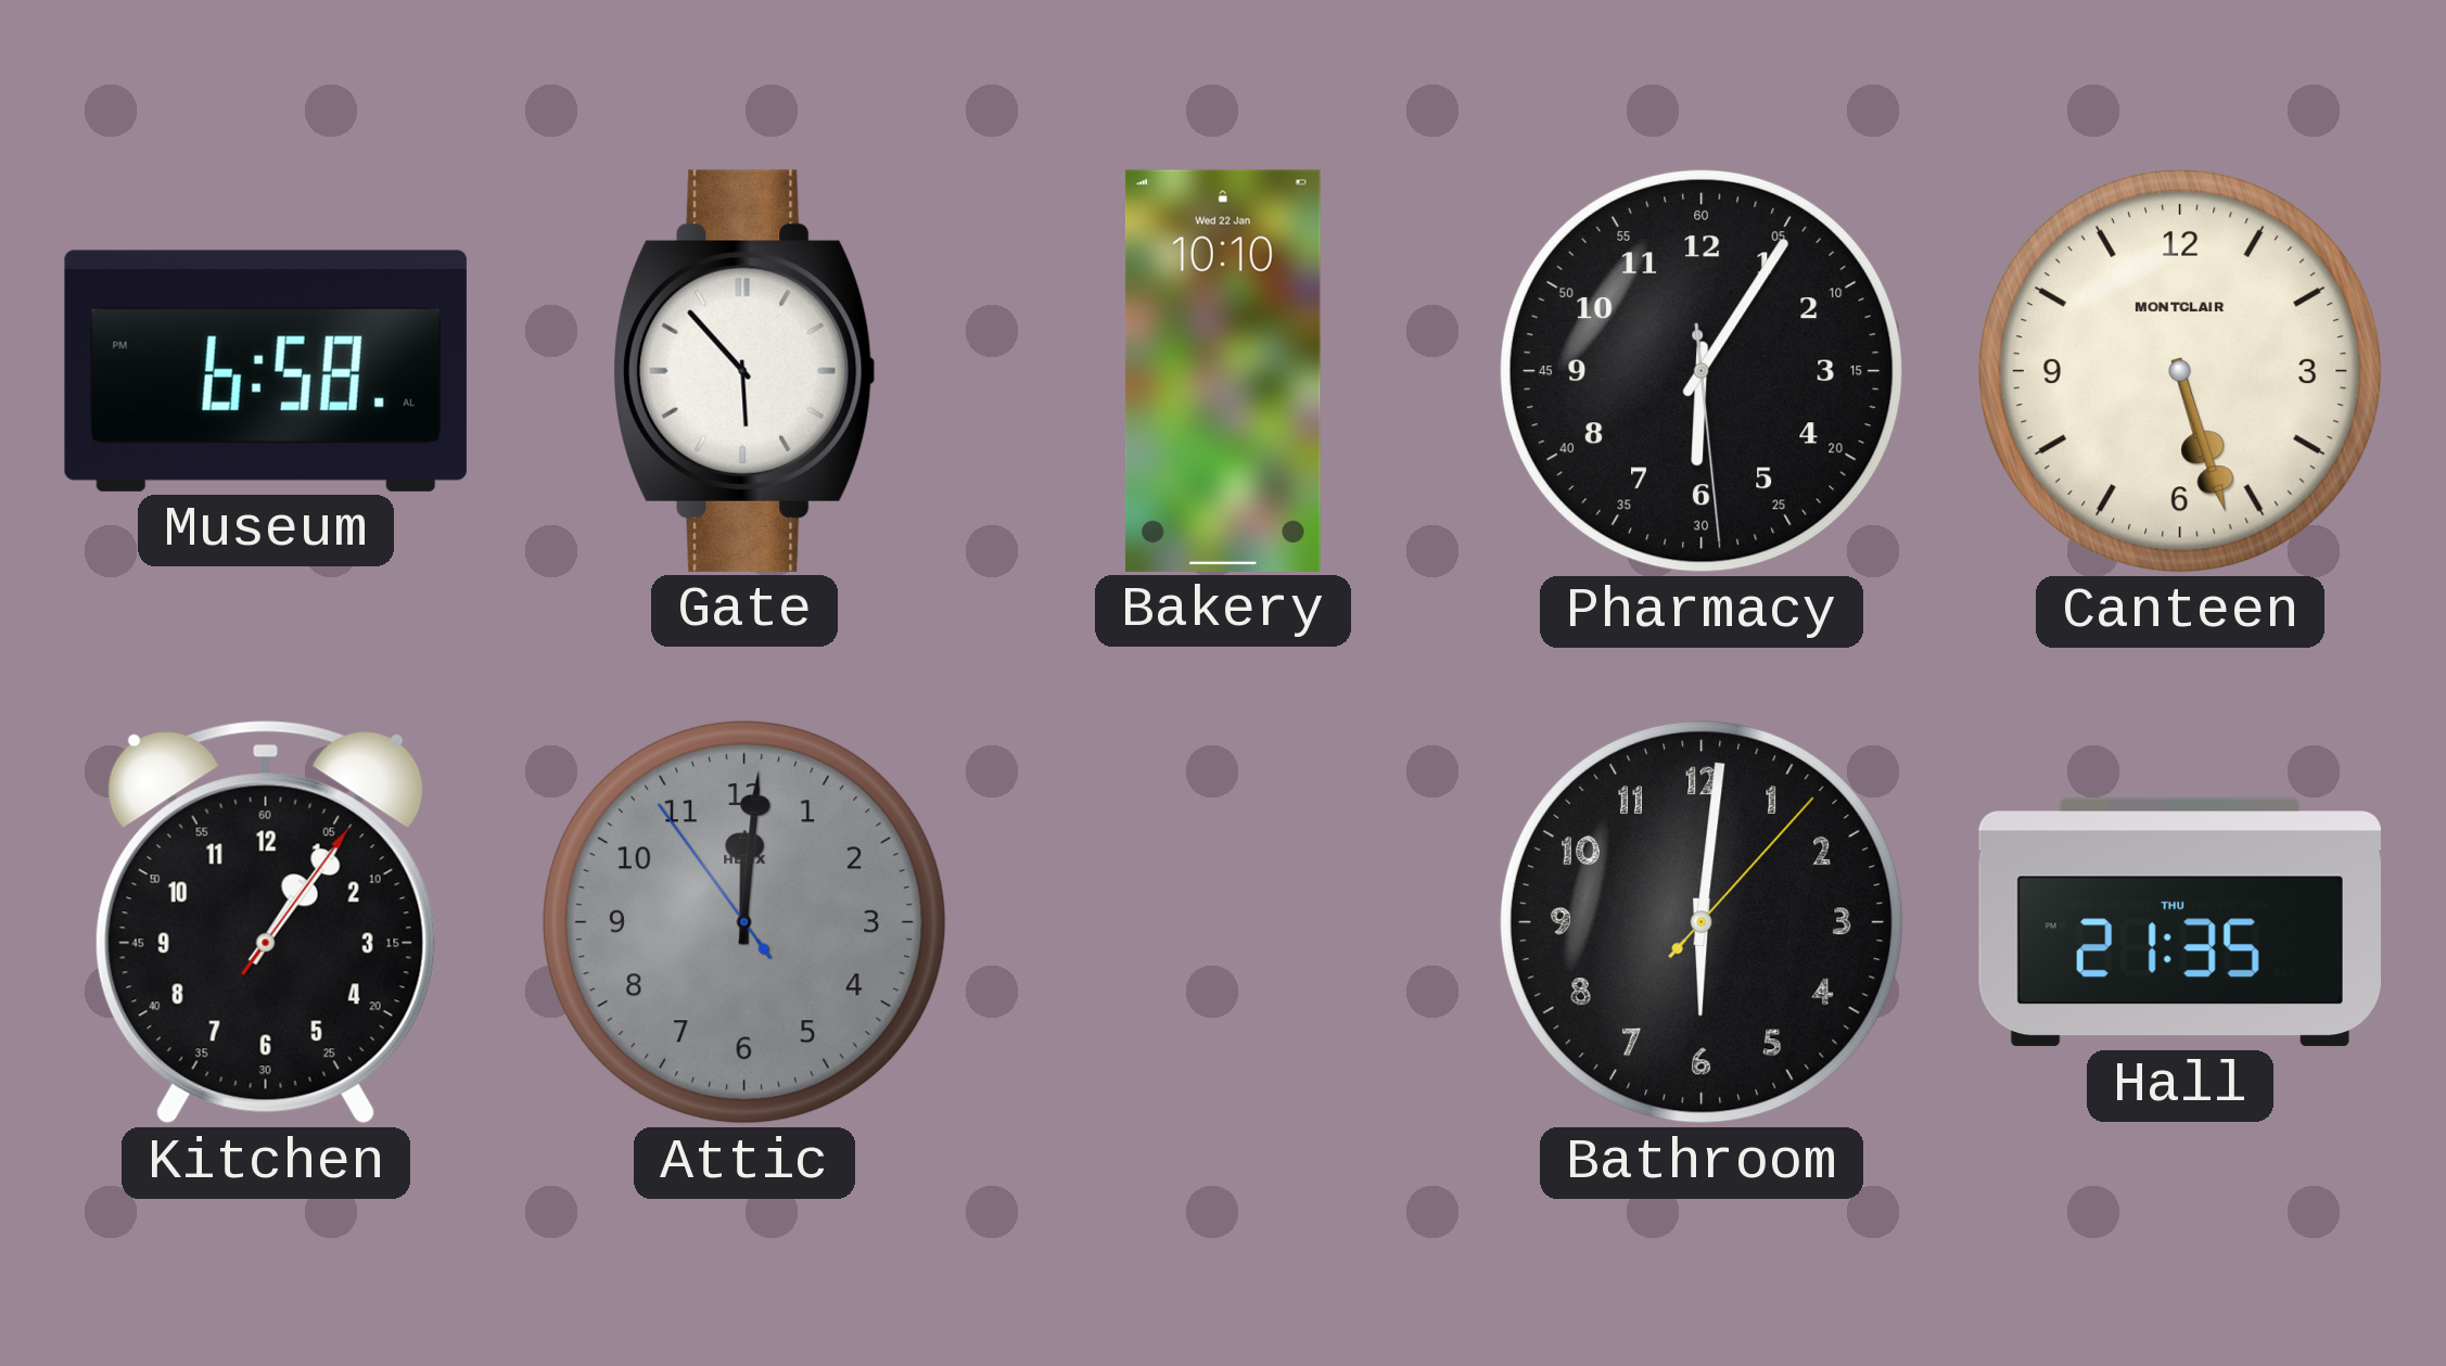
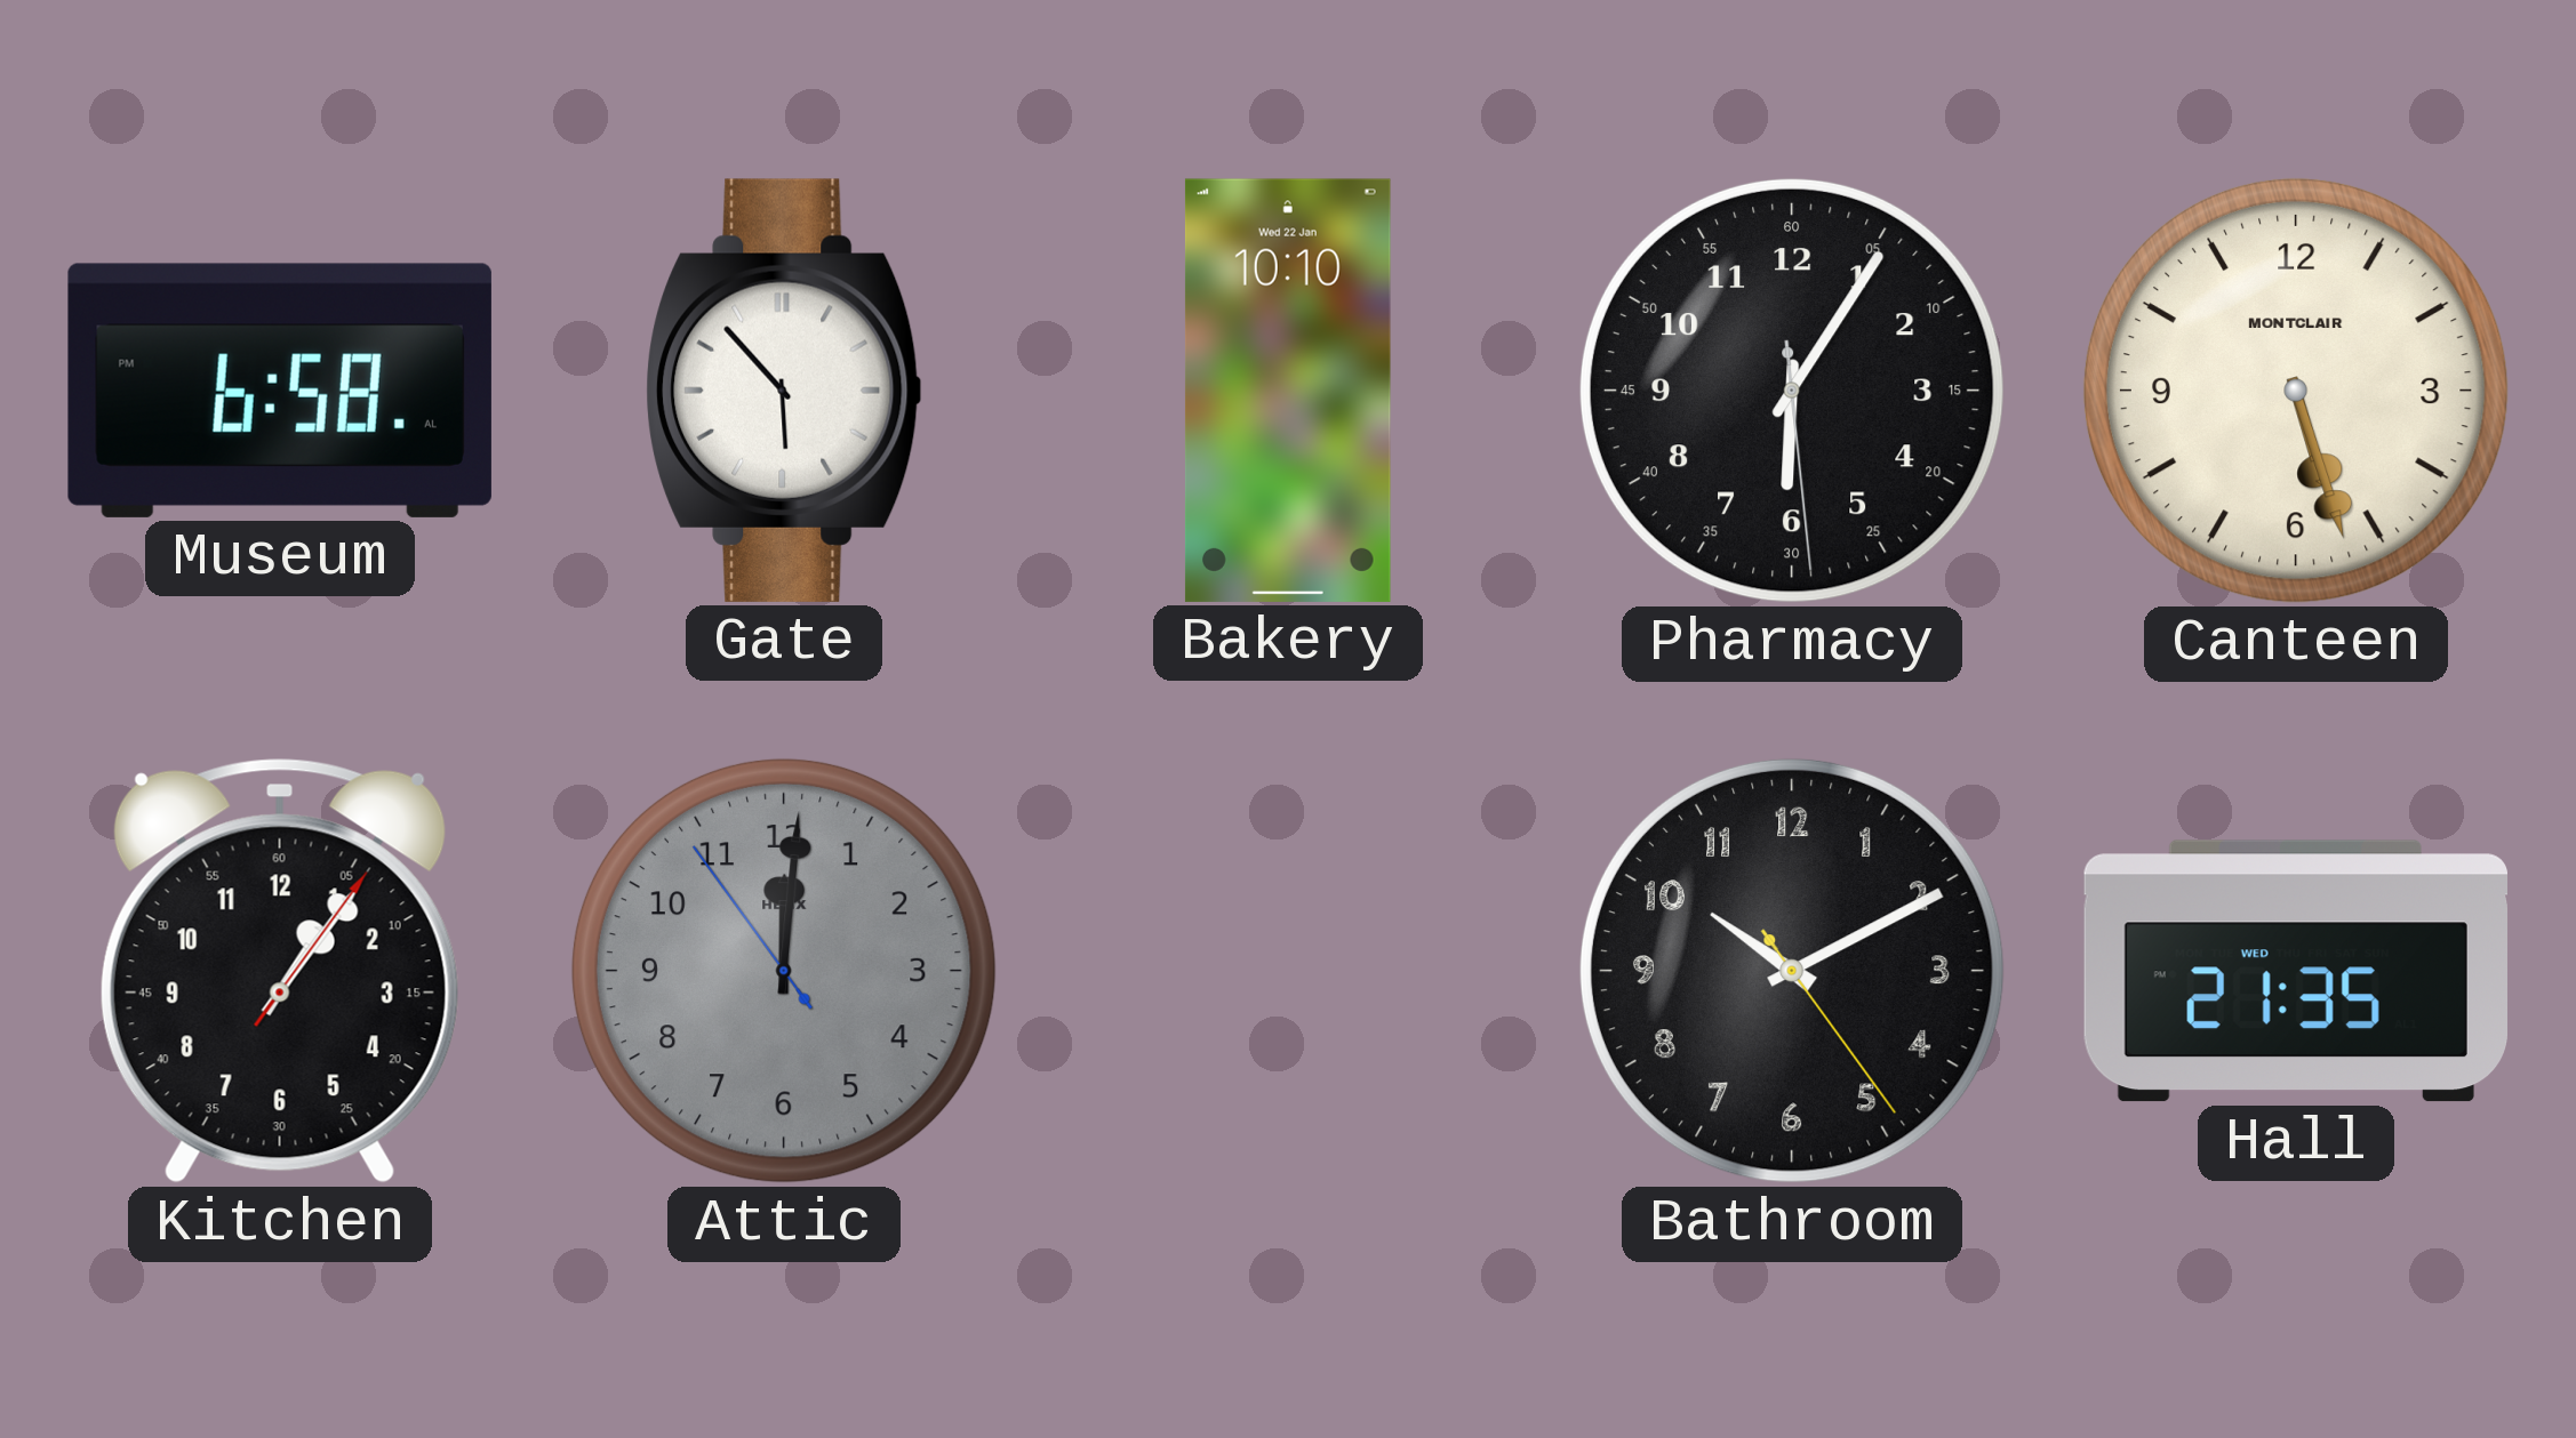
Bathroom: 6:01 -> 10:10
Hall date: THU -> WED
